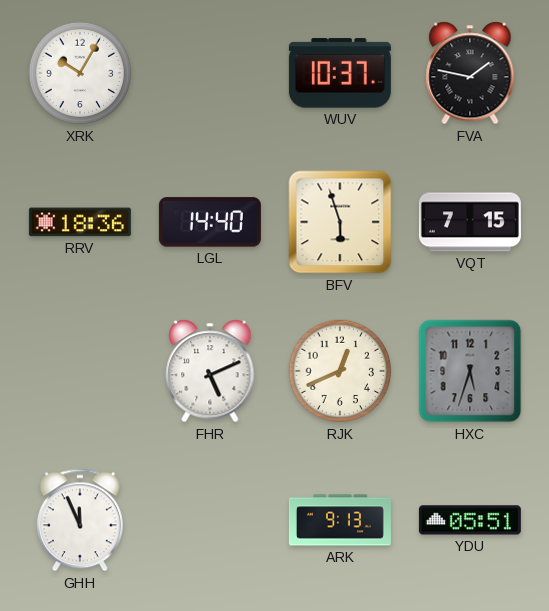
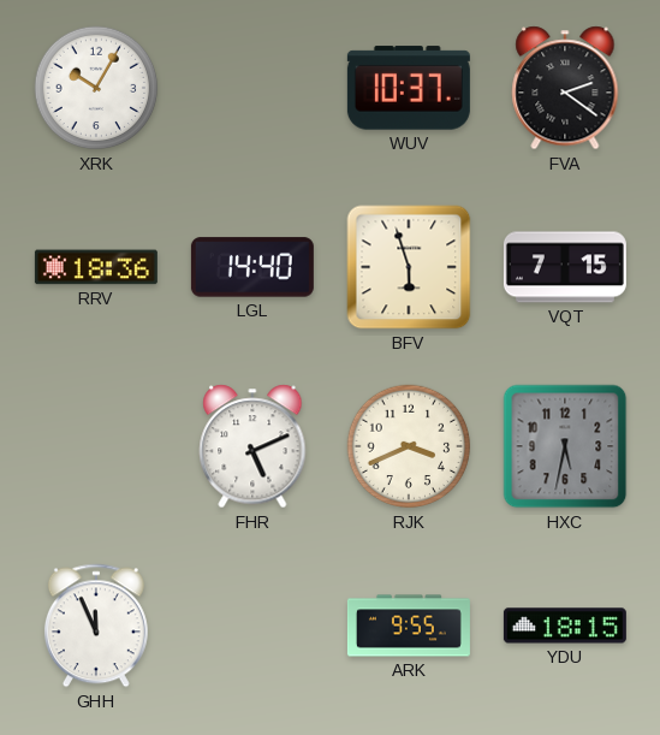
FVA: 1:47 -> 2:21
RJK: 12:41 -> 3:41
HXC: 5:33 -> 5:32
ARK: 9:13 -> 9:55
YDU: 05:51 -> 18:15
